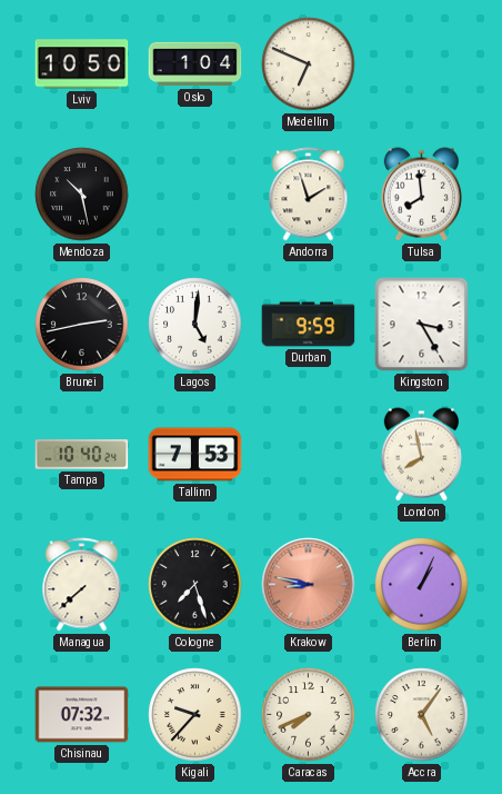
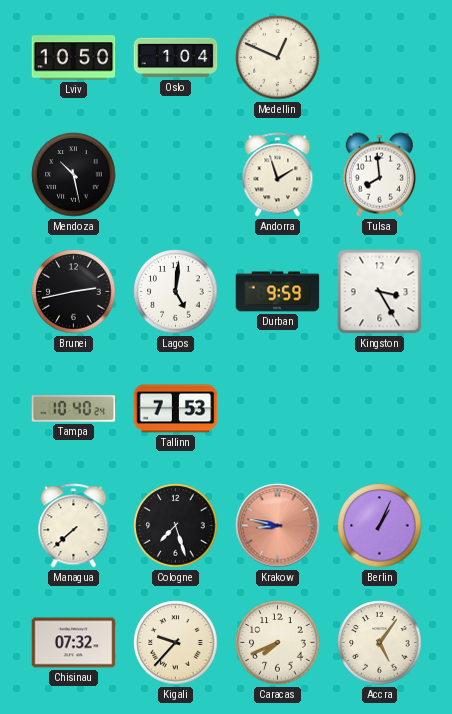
Medellin: 6:49 -> 12:49
London: 7:58 -> none
